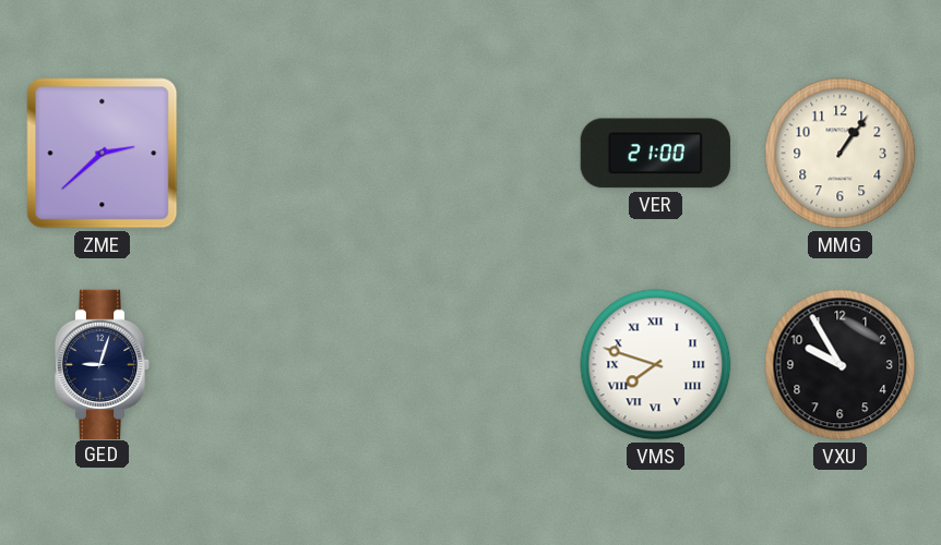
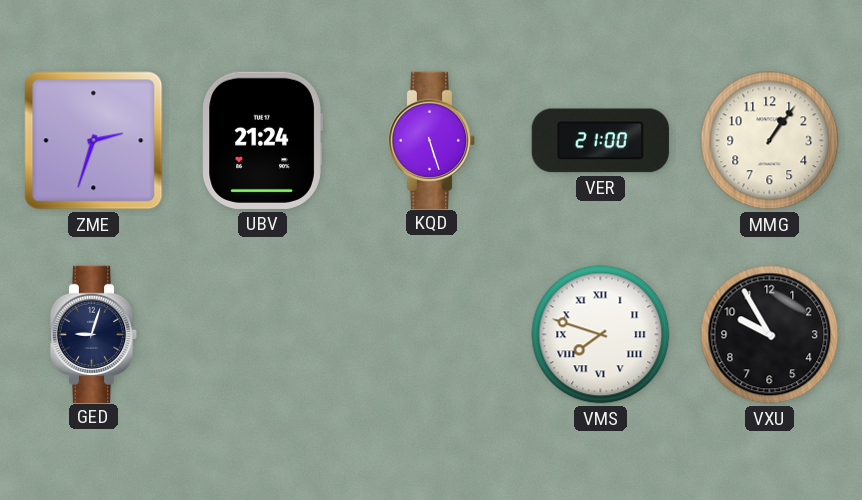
ZME: 2:38 -> 2:33
UBV: none -> 21:24
KQD: none -> 5:27
